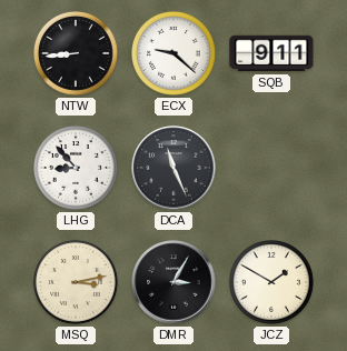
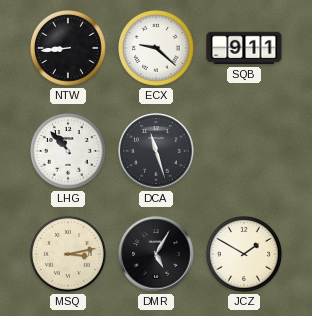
LHG: 8:53 -> 10:53
DCA: 11:26 -> 11:27
DMR: 3:05 -> 5:05
